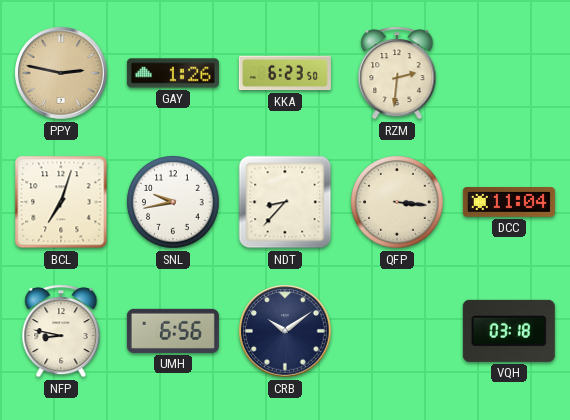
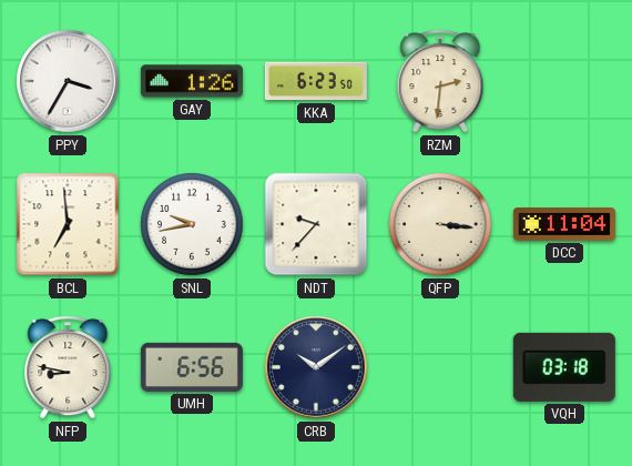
PPY: 2:47 -> 3:35
PPY dial: champagne -> white
BCL: 7:03 -> 6:59
NDT: 8:37 -> 9:37
